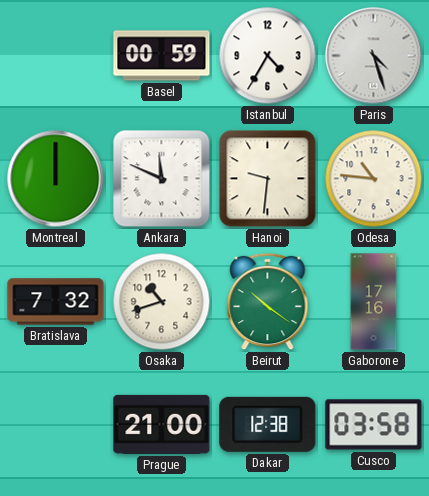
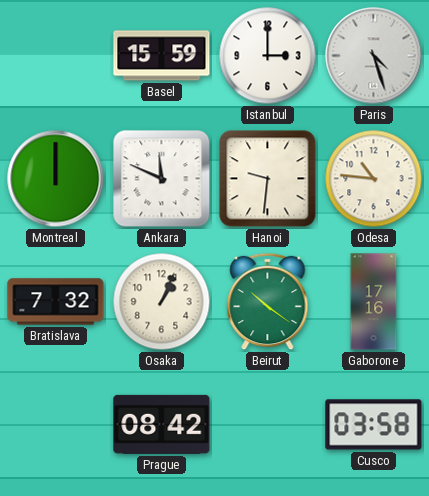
Basel: 00:59 -> 15:59
Istanbul: 4:35 -> 3:00
Osaka: 10:42 -> 1:04
Prague: 21:00 -> 08:42
Dakar: 12:38 -> none
